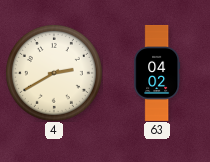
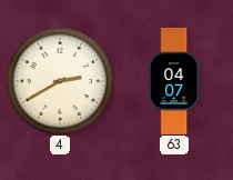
63: 04:02 -> 04:07
